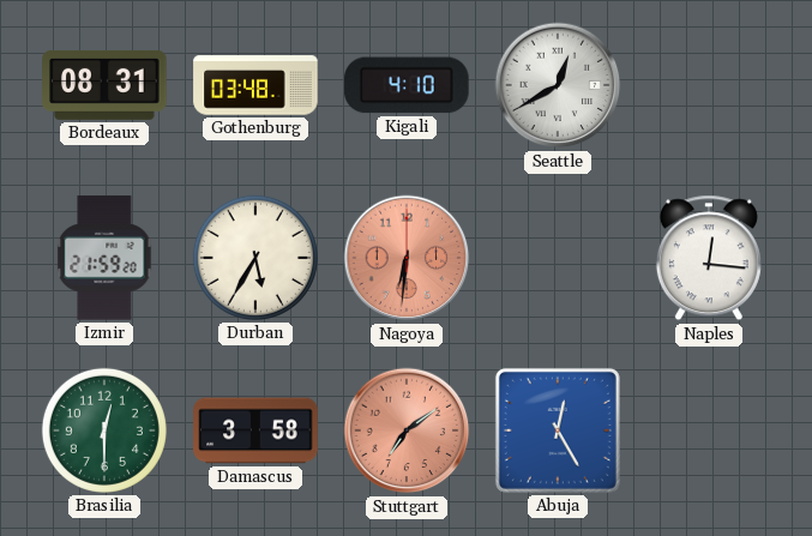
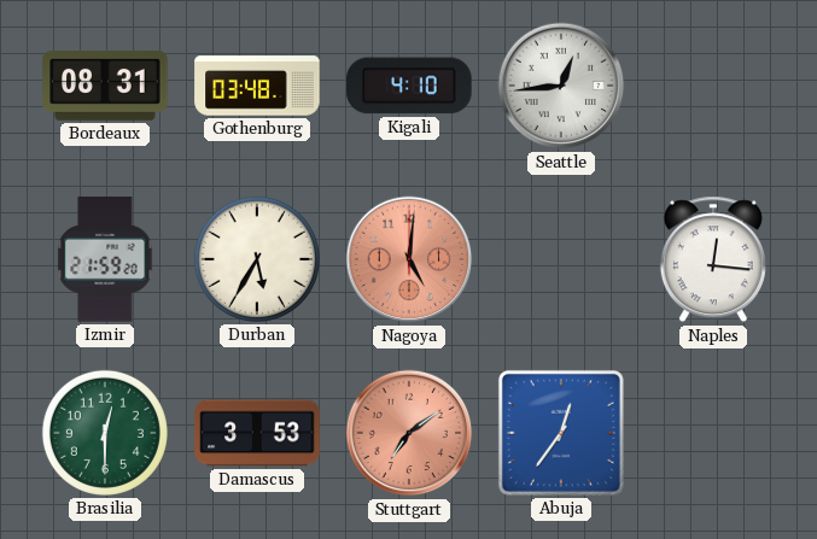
Seattle: 12:40 -> 12:44
Nagoya: 6:31 -> 5:01
Damascus: 3:58 -> 3:53
Abuja: 12:25 -> 12:36
